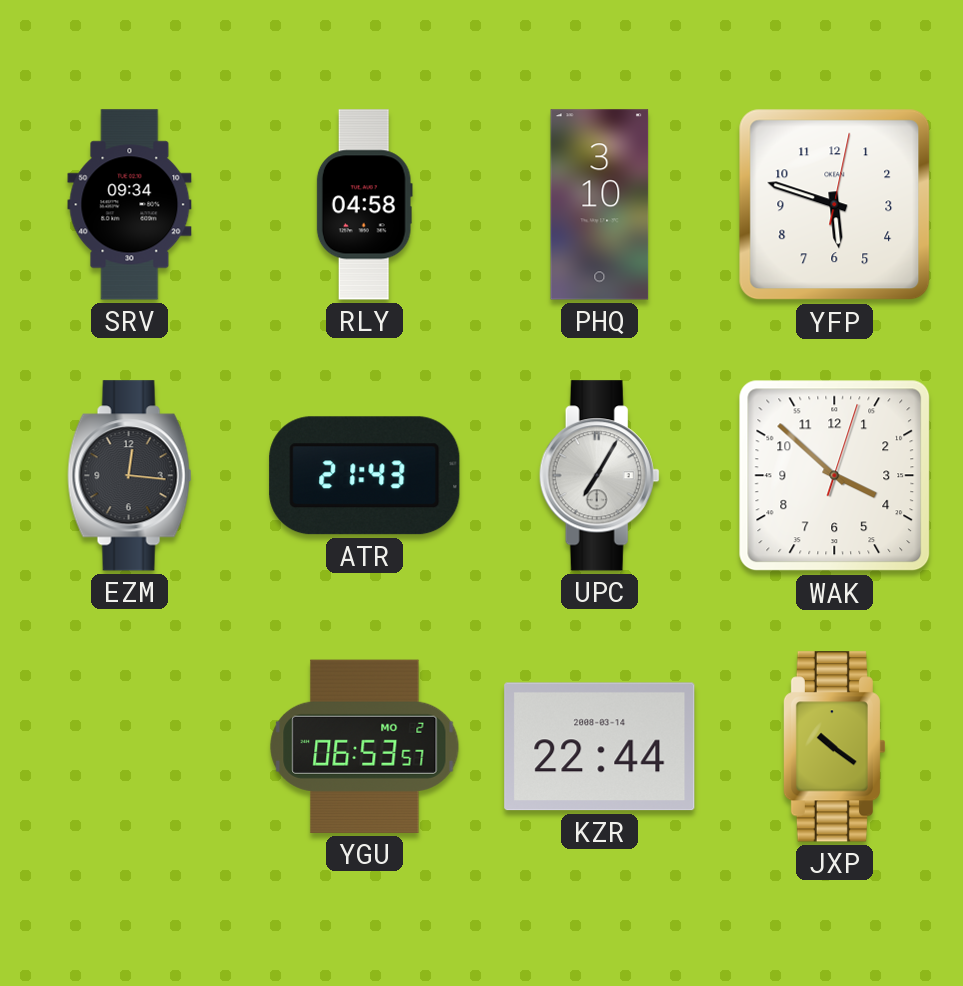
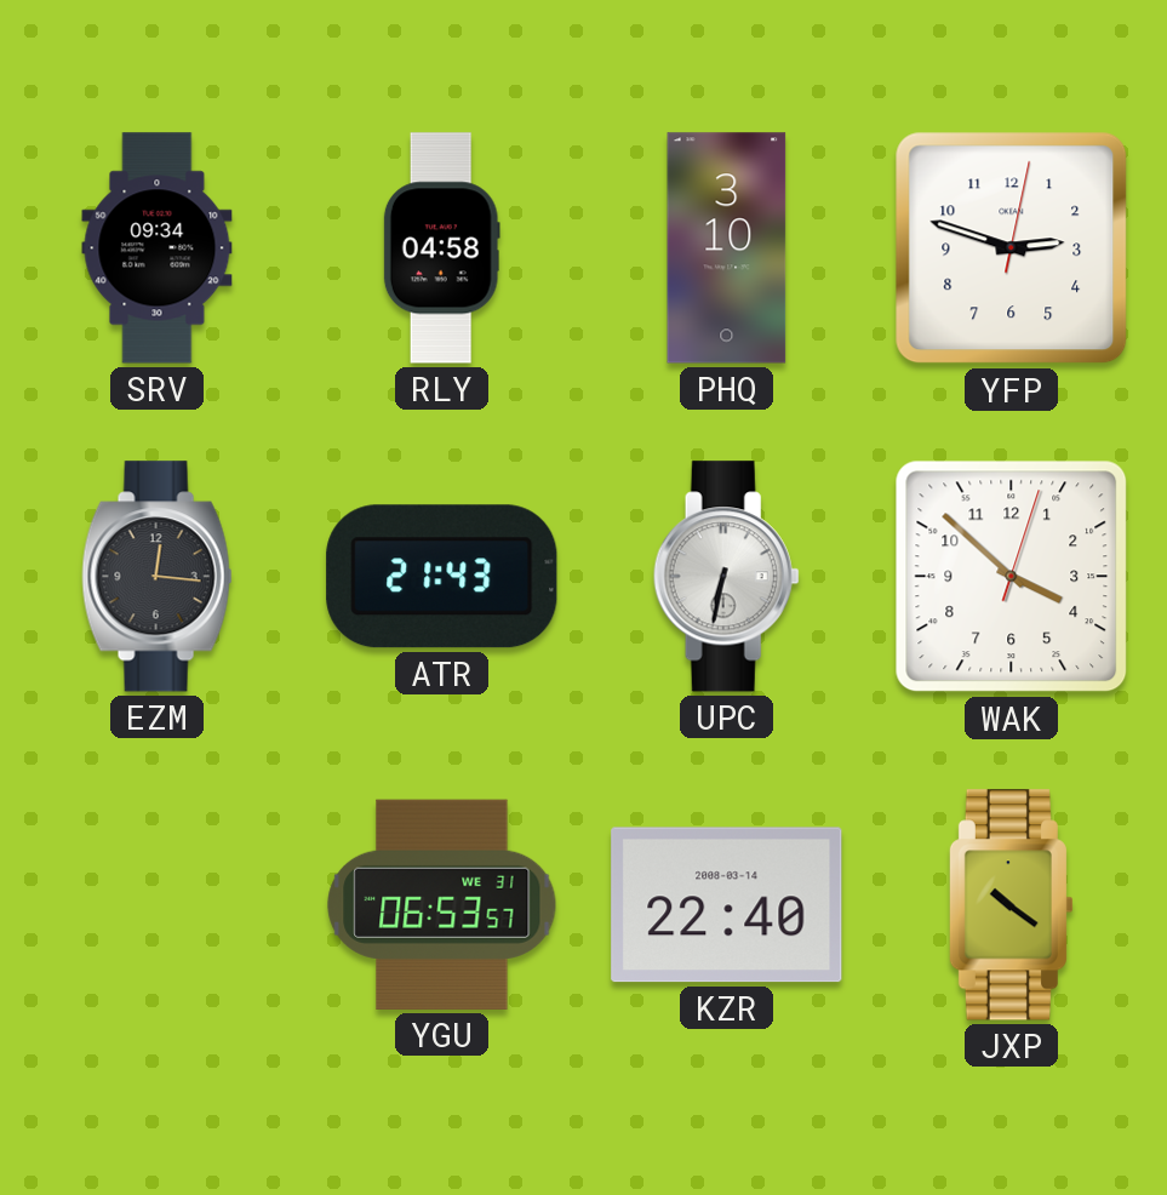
YFP: 5:48 -> 2:48
UPC: 7:05 -> 6:32
YGU date: MO 2 -> WE 31
KZR: 22:44 -> 22:40
